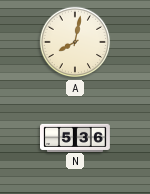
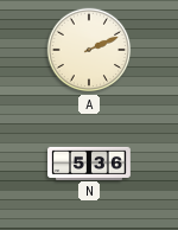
A: 8:02 -> 2:11
